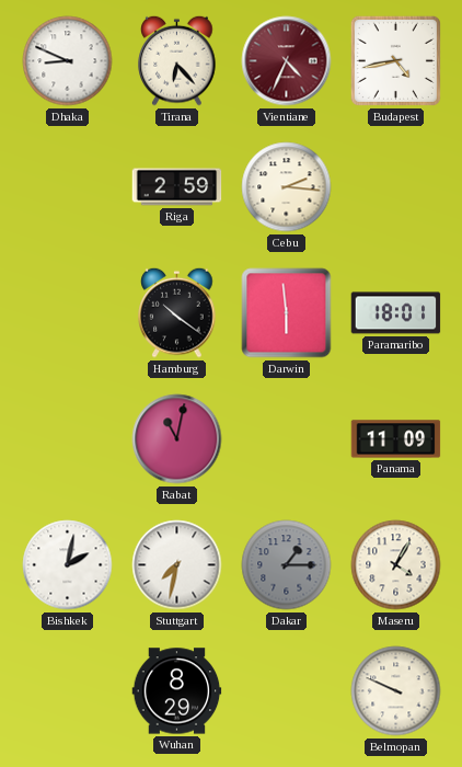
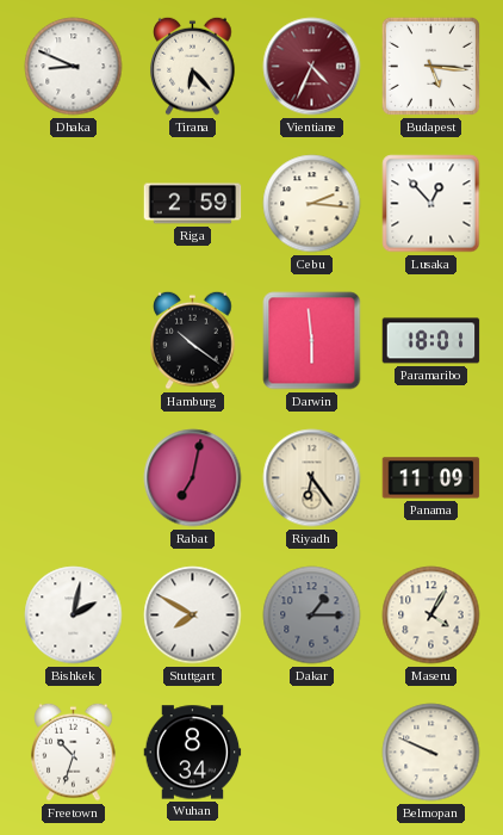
Budapest: 4:43 -> 5:16
Lusaka: none -> 12:53
Rabat: 11:02 -> 7:02
Riyadh: none -> 6:24
Stuttgart: 7:32 -> 7:50
Freetown: none -> 10:33
Wuhan: 8:29 -> 8:34
